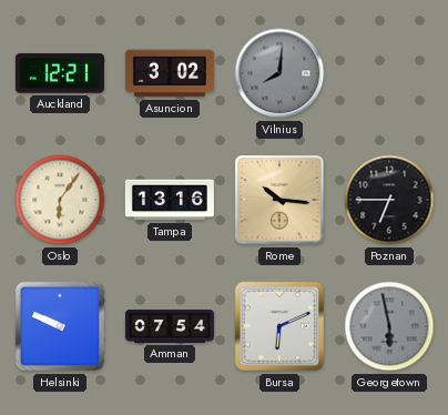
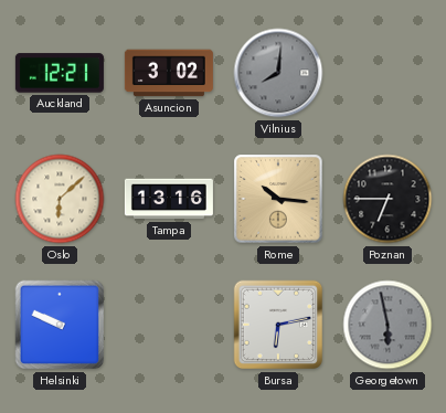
Oslo: 6:06 -> 6:08
Amman: 07:54 -> none
Bursa: 6:11 -> 6:13
